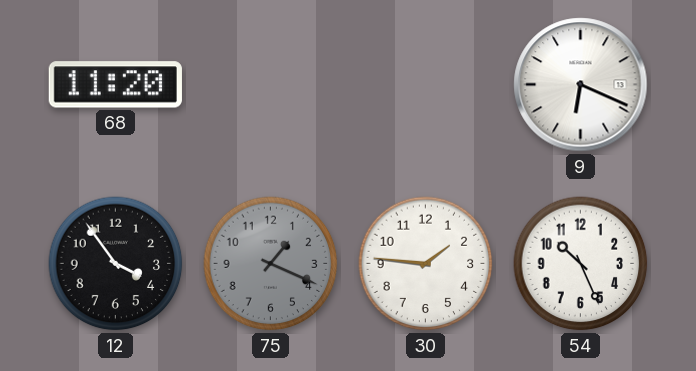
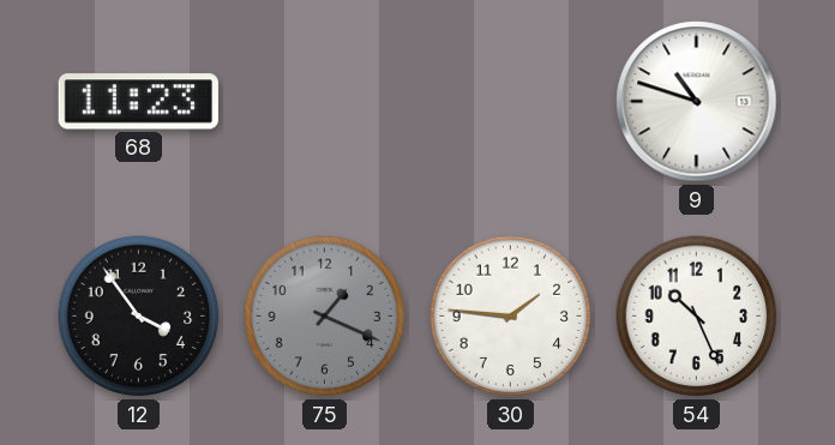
68: 11:20 -> 11:23
9: 6:19 -> 10:48
